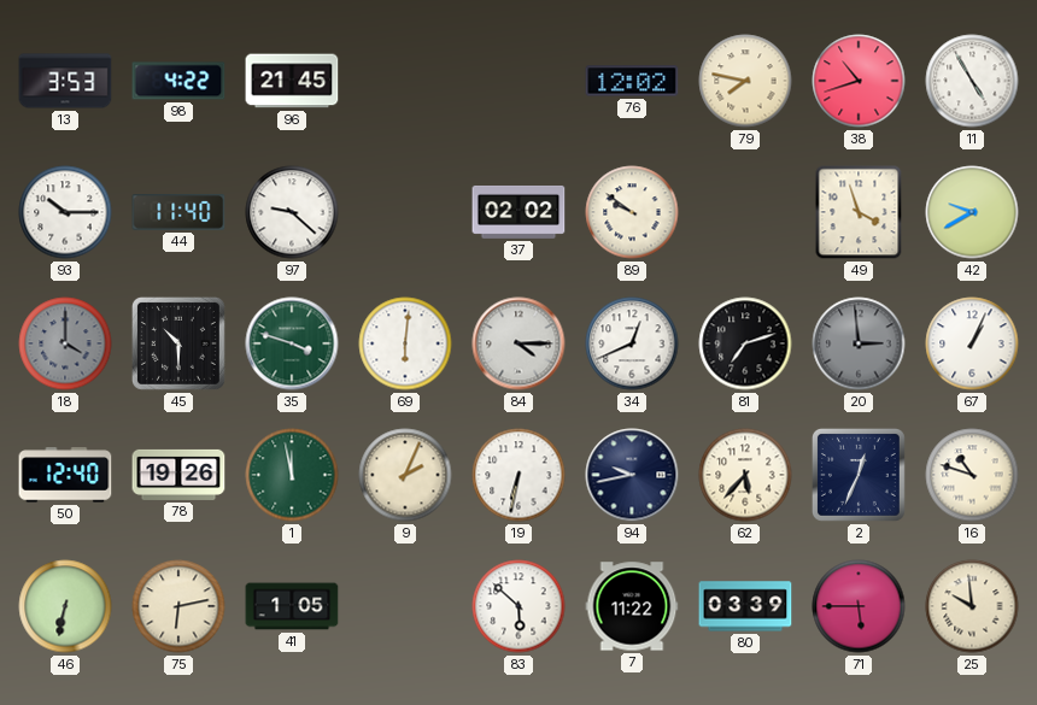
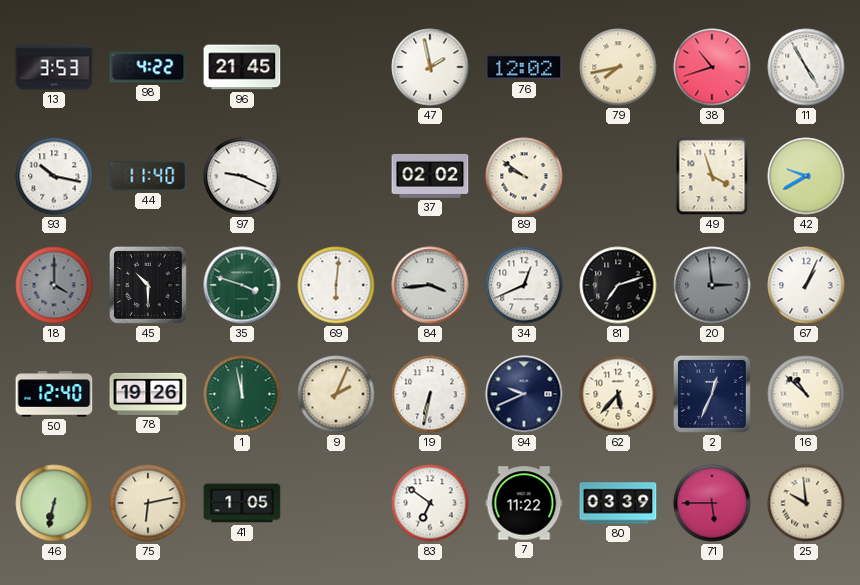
47: none -> 1:58
79: 7:47 -> 7:43
93: 10:15 -> 10:17
97: 9:22 -> 9:19
84: 4:15 -> 3:44
94: 9:43 -> 9:41
16: 10:48 -> 10:52
83: 5:52 -> 6:51
